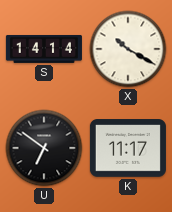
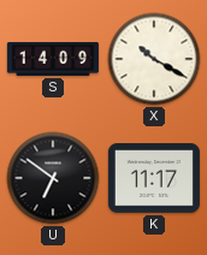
S: 14:14 -> 14:09
